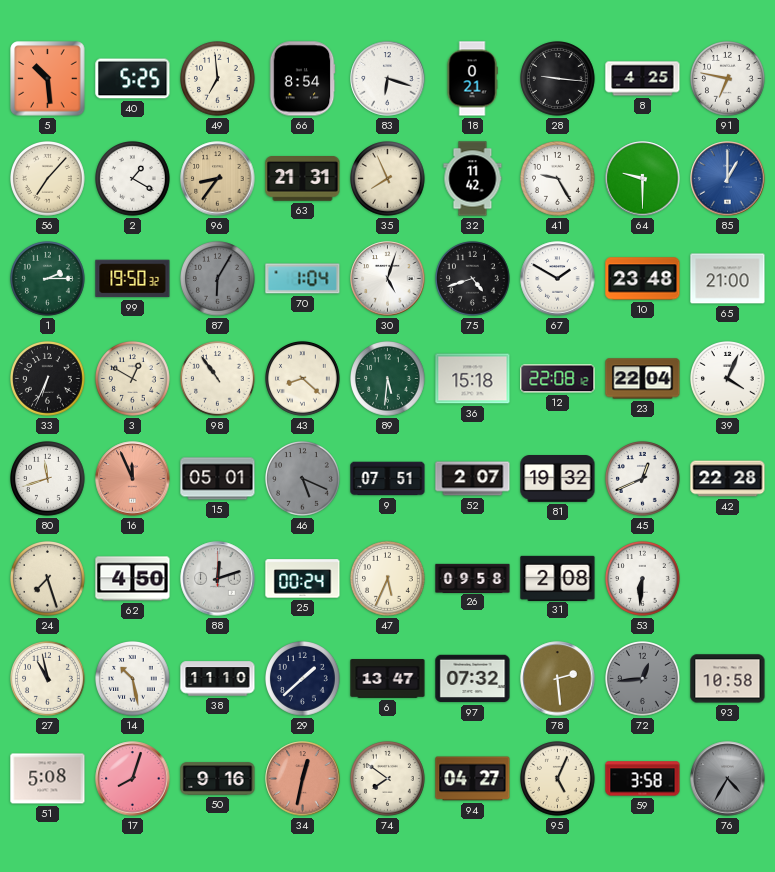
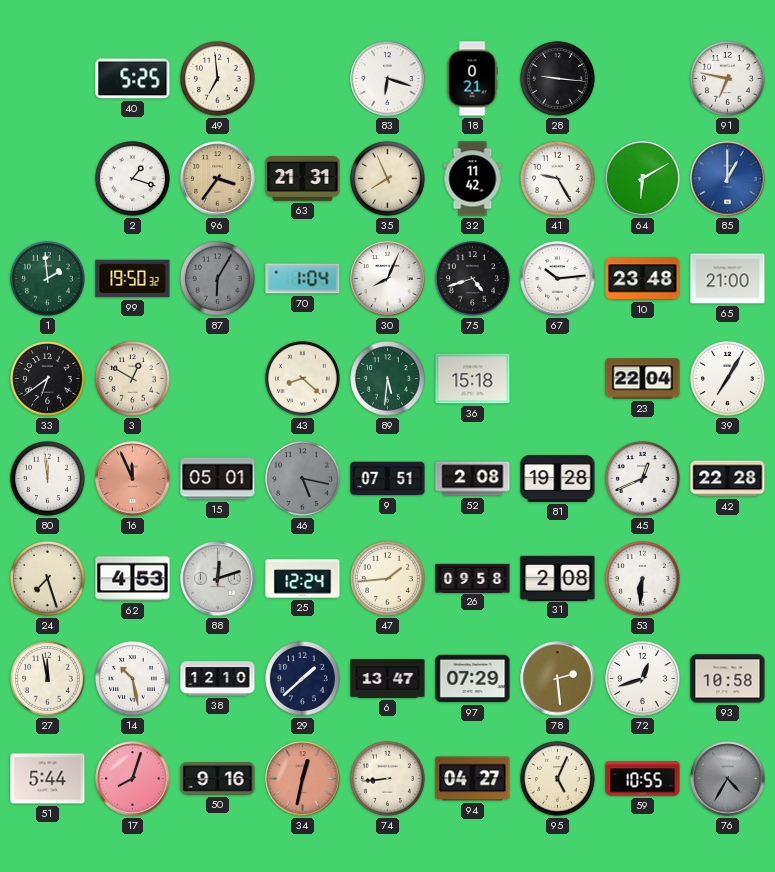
5: 10:29 -> none
66: 8:54 -> none
8: 4:25 -> none
56: 7:07 -> none
2: 1:20 -> 1:18
96: 8:36 -> 3:36
64: 9:30 -> 6:10
1: 2:15 -> 1:59
30: 5:03 -> 8:04
67: 1:50 -> 10:14
33: 6:34 -> 6:39
98: 10:54 -> none
12: 22:08 -> none
39: 4:04 -> 7:05
80: 11:42 -> 11:59
46: 5:19 -> 5:17
52: 2:07 -> 2:08
81: 19:32 -> 19:28
62: 4:50 -> 4:53
25: 00:24 -> 12:24
47: 5:34 -> 1:44
27: 10:58 -> 11:58
38: 11:10 -> 12:10
97: 07:32 -> 07:29
72: 12:44 -> 12:42
72 dial: grey -> white
51: 5:08 -> 5:44
74: 7:51 -> 8:44
59: 3:58 -> 10:55
